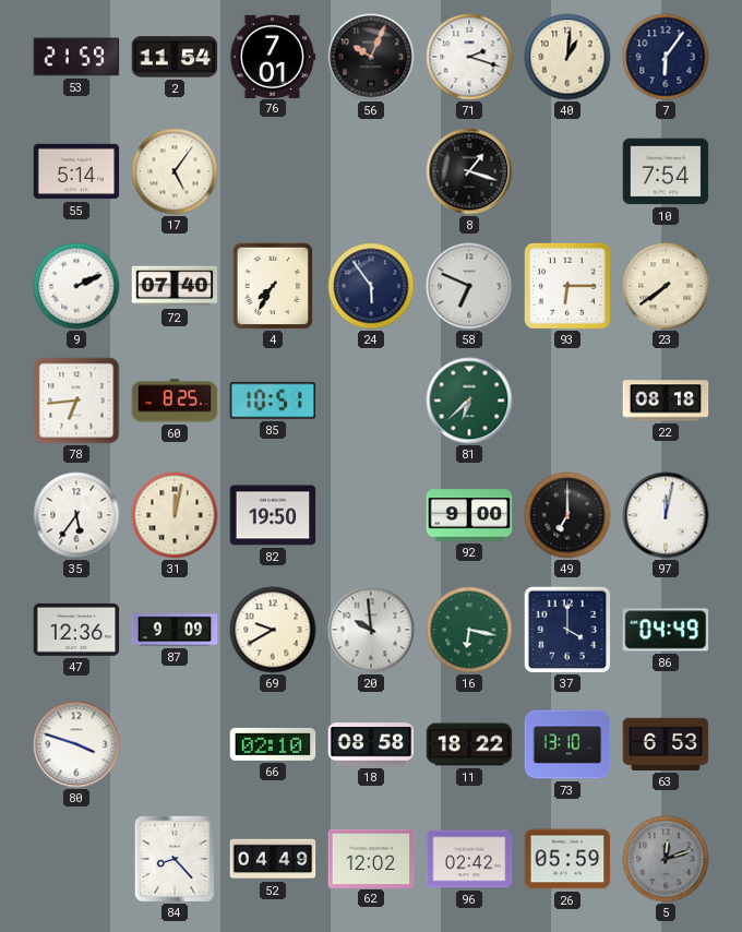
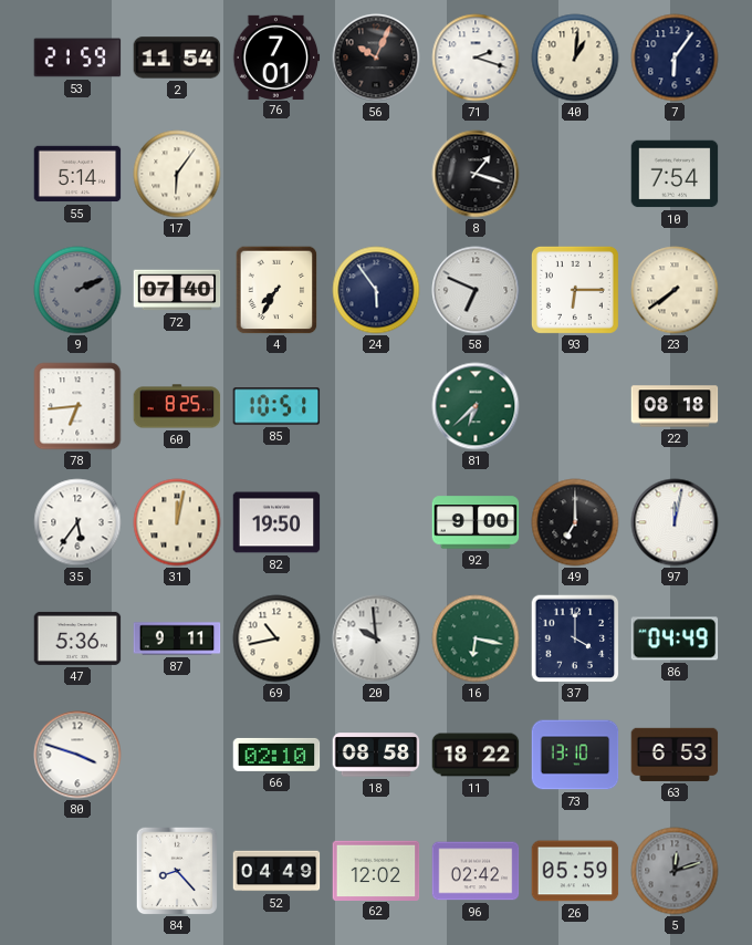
17: 5:06 -> 6:06
9 dial: white -> grey
47: 12:36 -> 5:36
87: 9:09 -> 9:11
69: 9:40 -> 10:43
